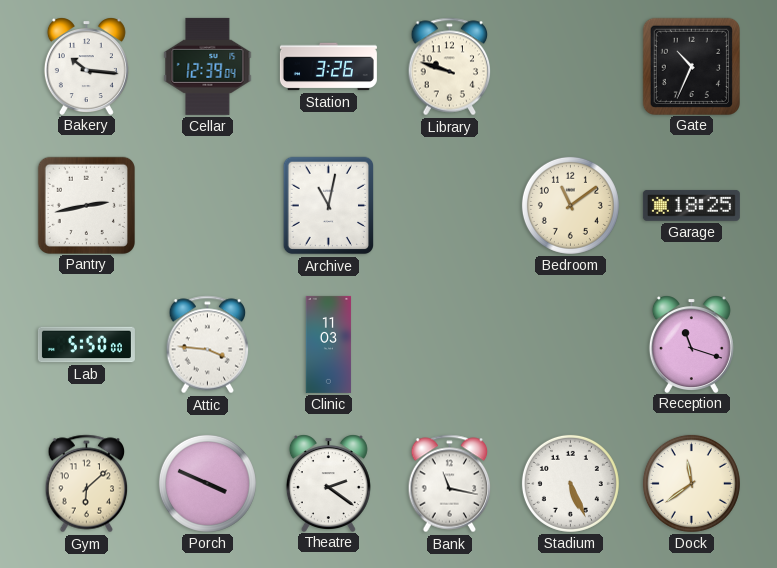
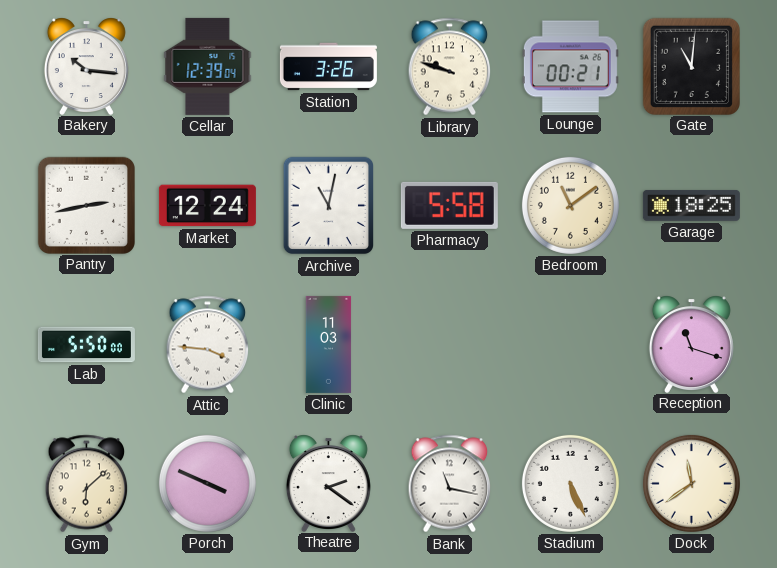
Lounge: none -> 00:21
Gate: 10:34 -> 11:01
Market: none -> 12:24
Pharmacy: none -> 5:58
